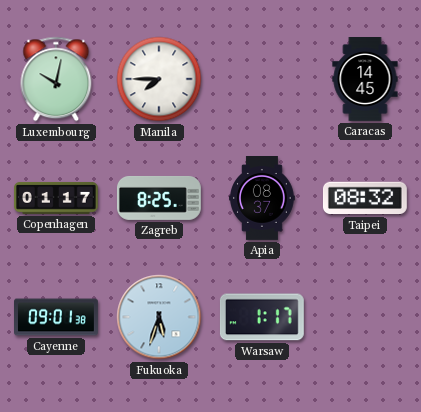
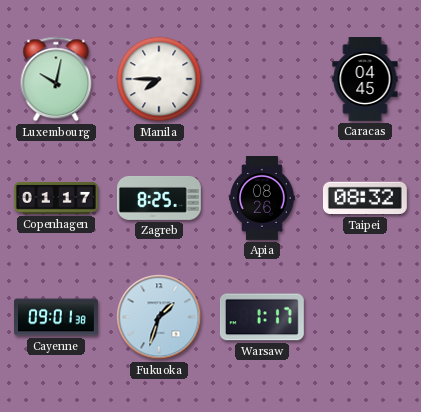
Caracas: 14:45 -> 04:45
Apia: 08:37 -> 08:26
Fukuoka: 5:33 -> 1:33
